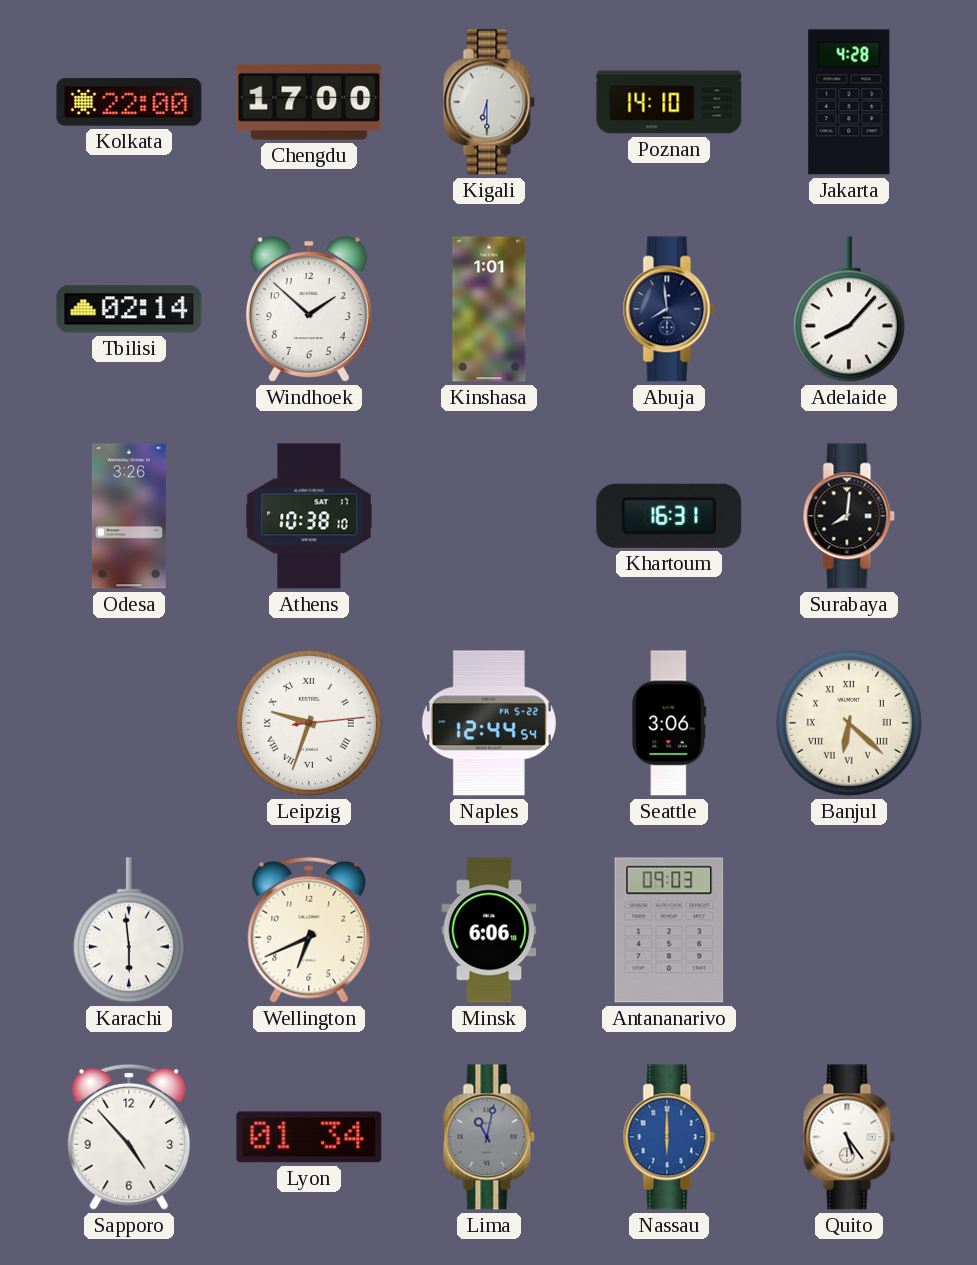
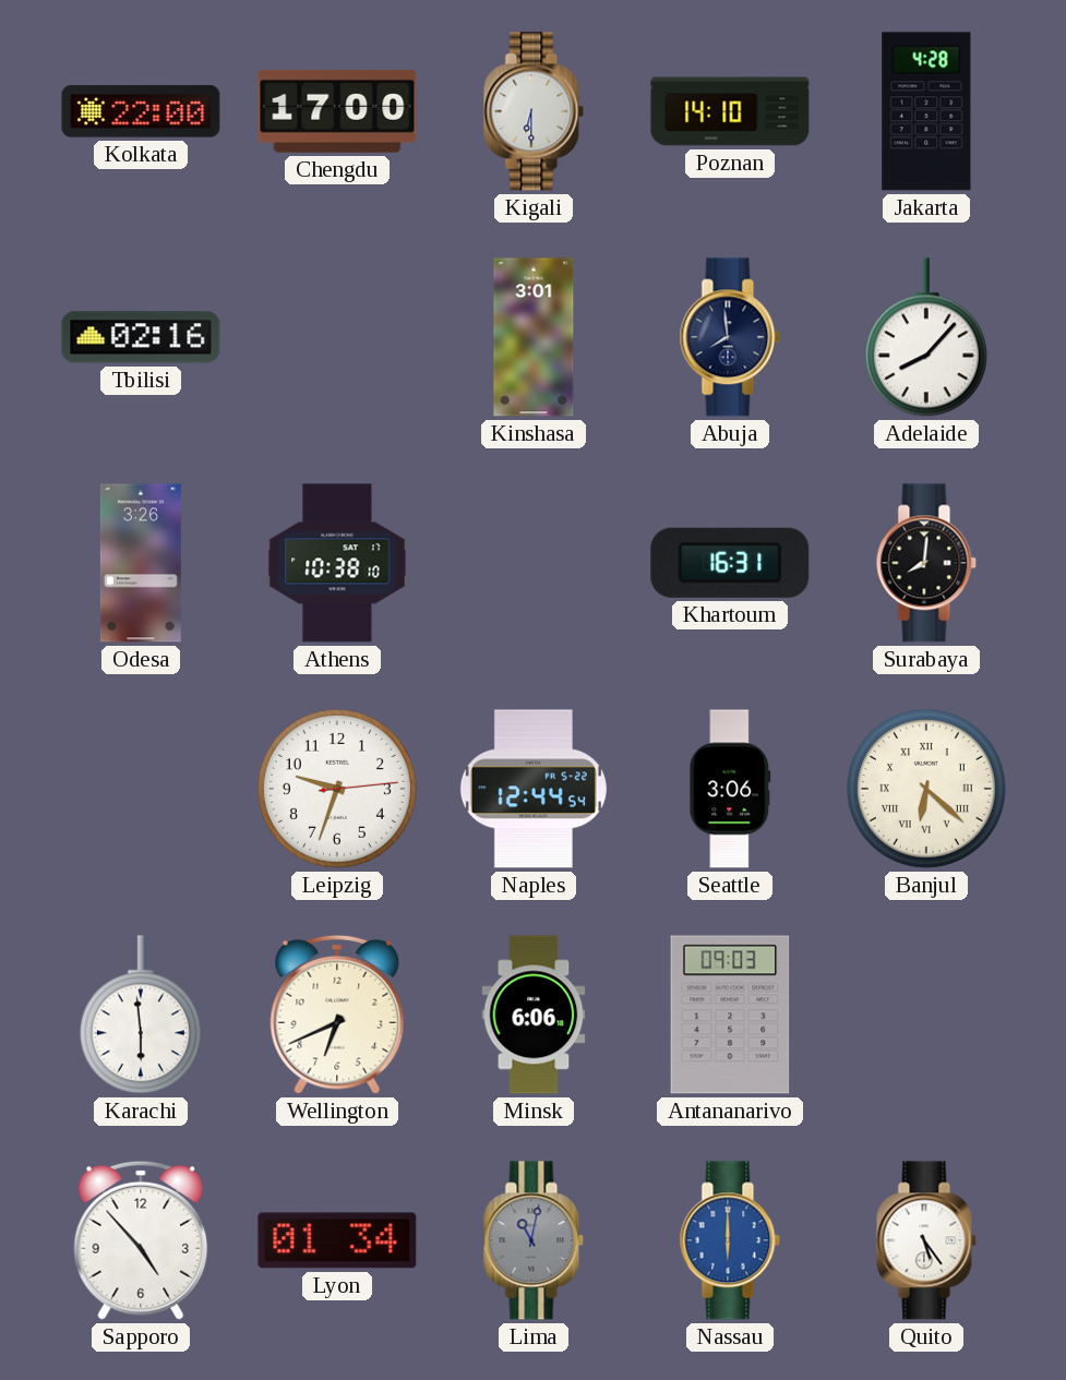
Tbilisi: 02:14 -> 02:16
Windhoek: 1:52 -> none
Kinshasa: 1:01 -> 3:01
Leipzig numerals: Roman -> Arabic
